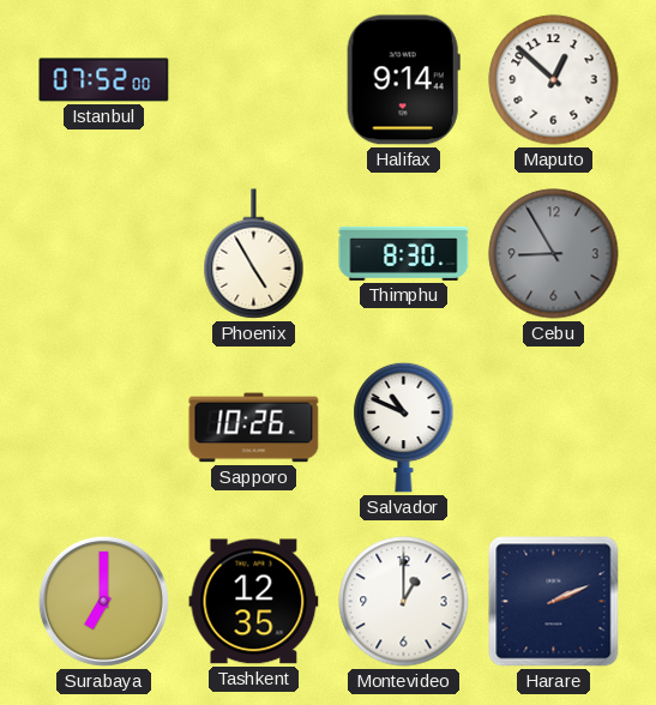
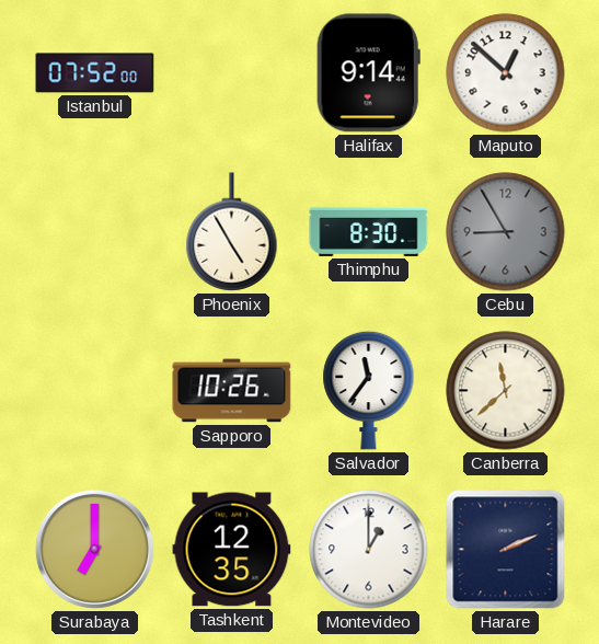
Salvador: 10:49 -> 11:36
Canberra: none -> 11:38
